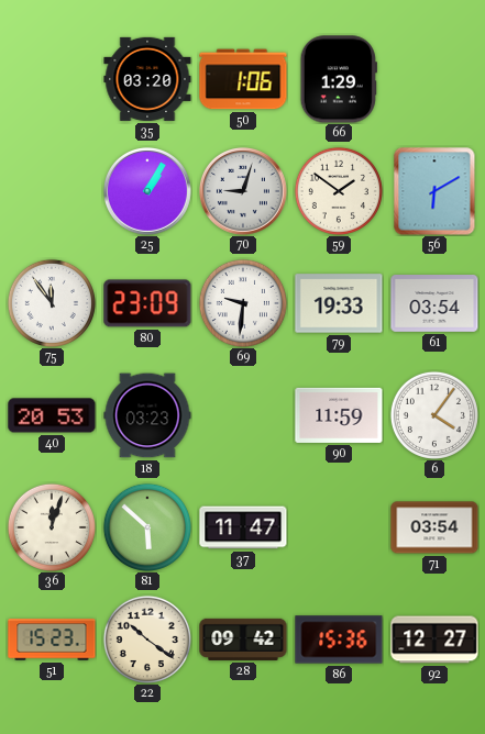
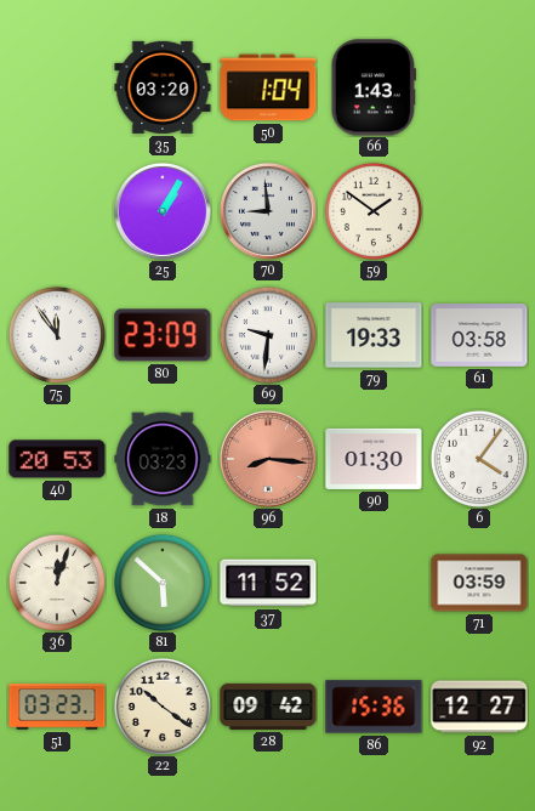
50: 1:06 -> 1:04
66: 1:29 -> 1:43
70: 9:03 -> 8:59
56: 6:10 -> none
61: 03:54 -> 03:58
96: none -> 8:16
90: 11:59 -> 01:30
37: 11:47 -> 11:52
71: 03:54 -> 03:59
51: 15:23 -> 03:23
